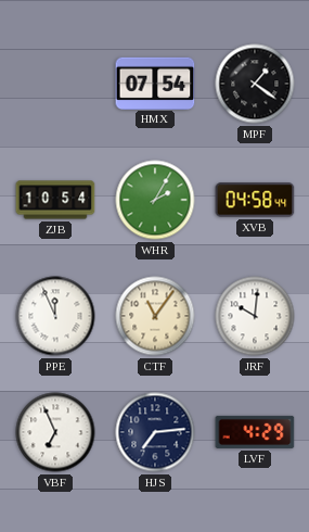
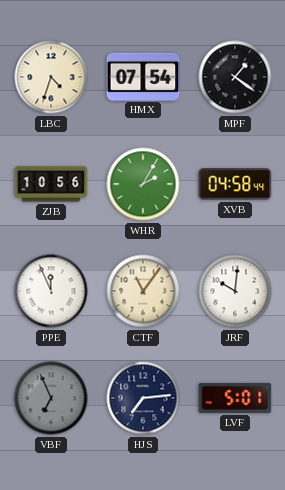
LBC: none -> 4:33
ZJB: 10:54 -> 10:56
VBF dial: white -> grey
LVF: 4:29 -> 5:01
